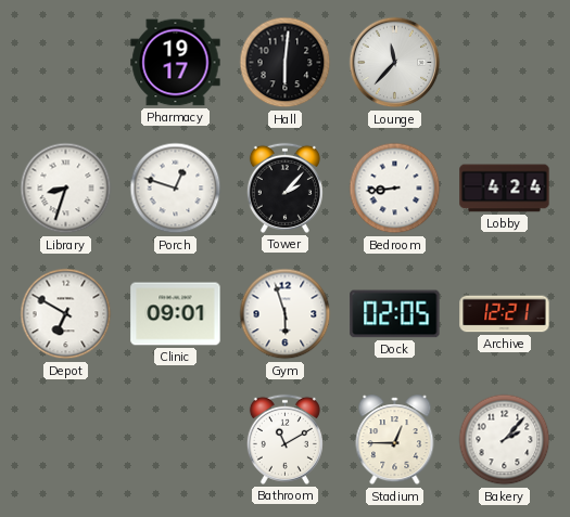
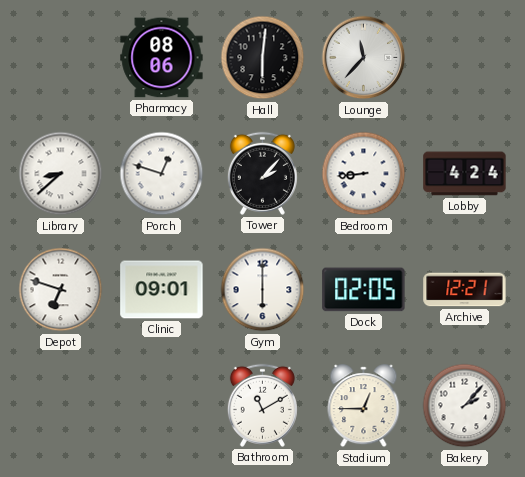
Pharmacy: 19:17 -> 08:06
Library: 8:33 -> 8:38
Depot: 6:50 -> 6:48
Gym: 5:57 -> 6:00
